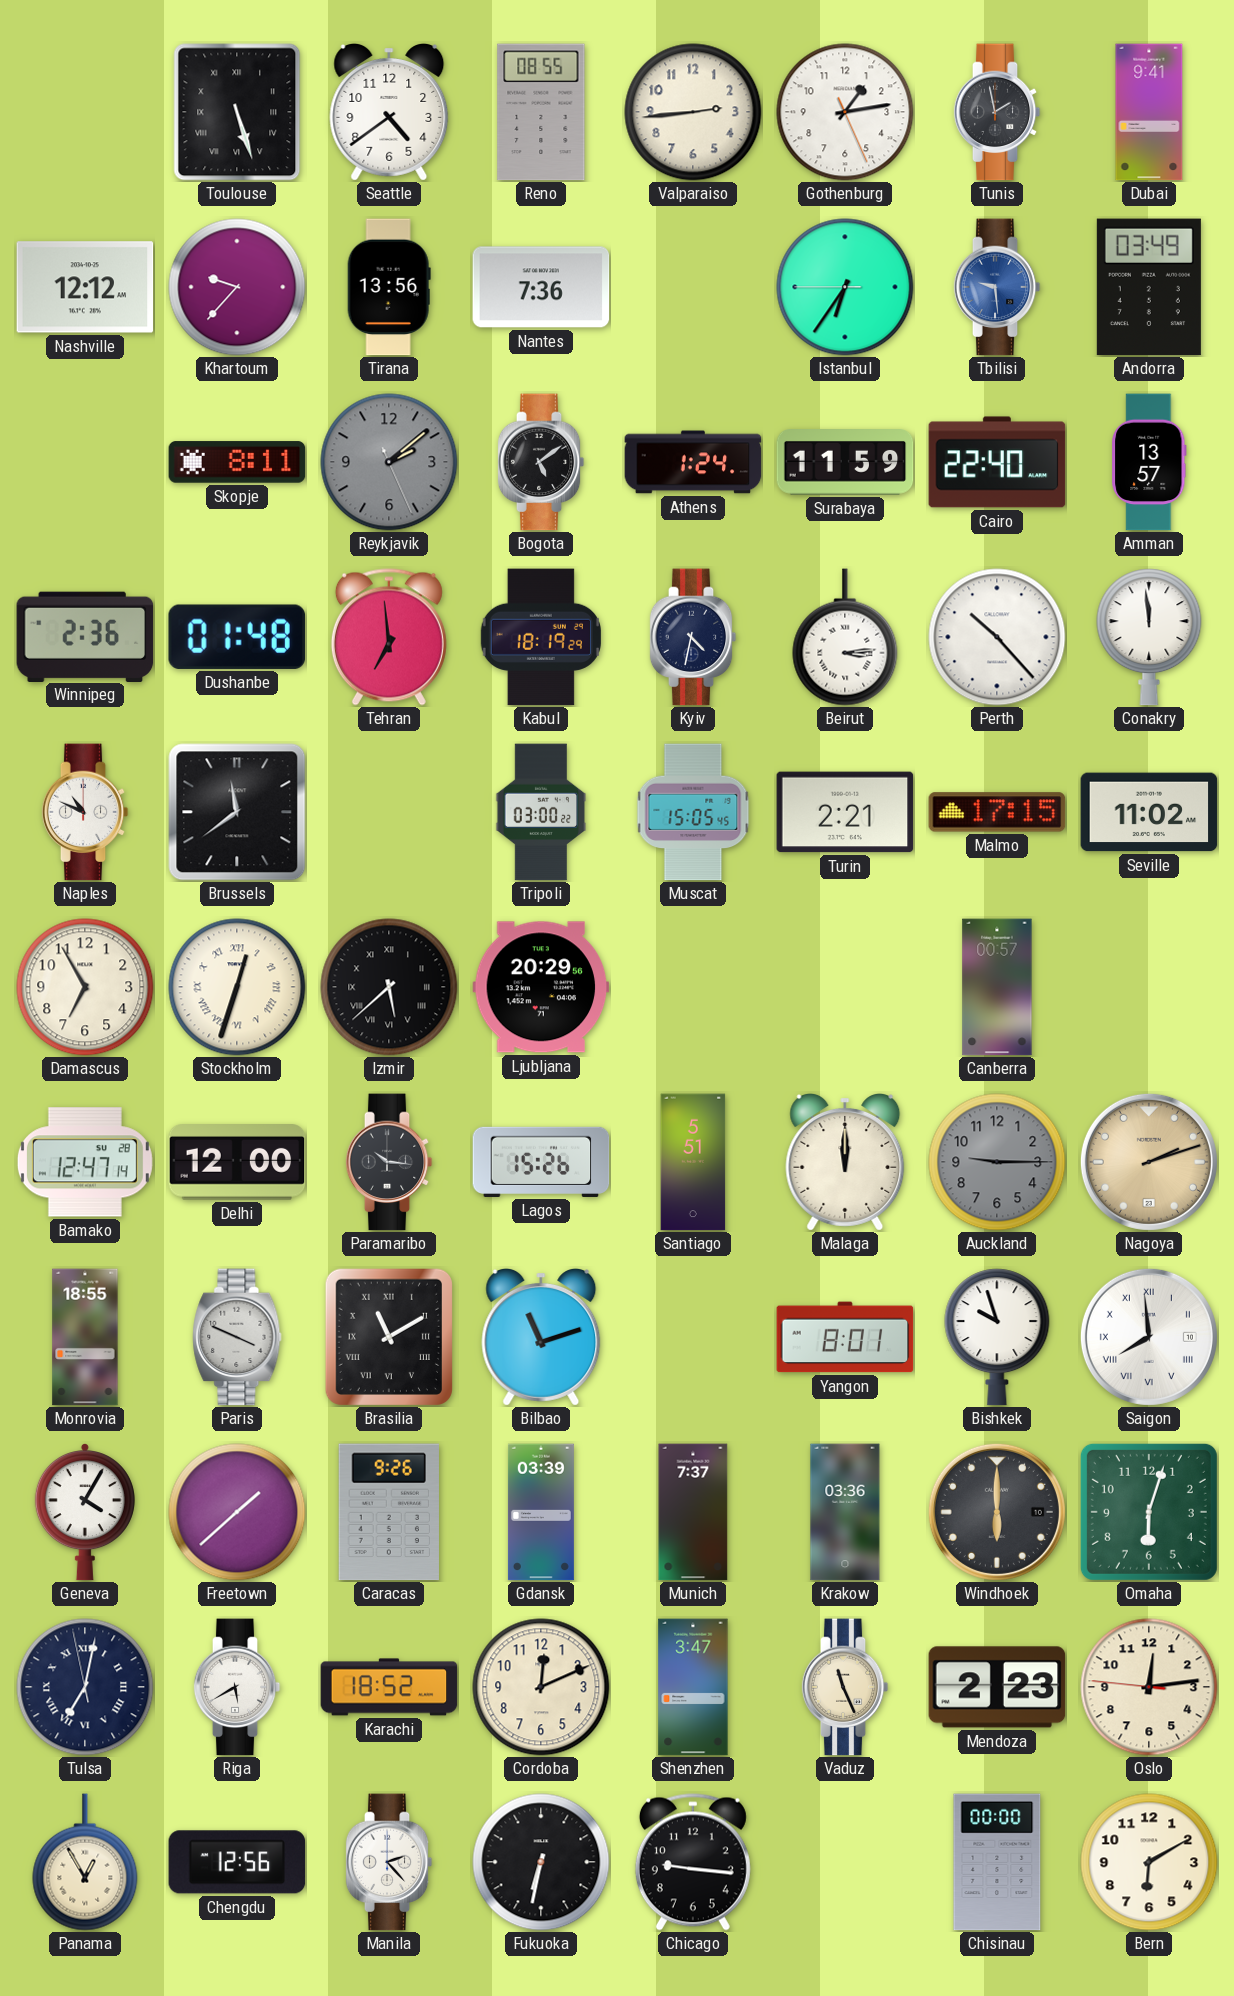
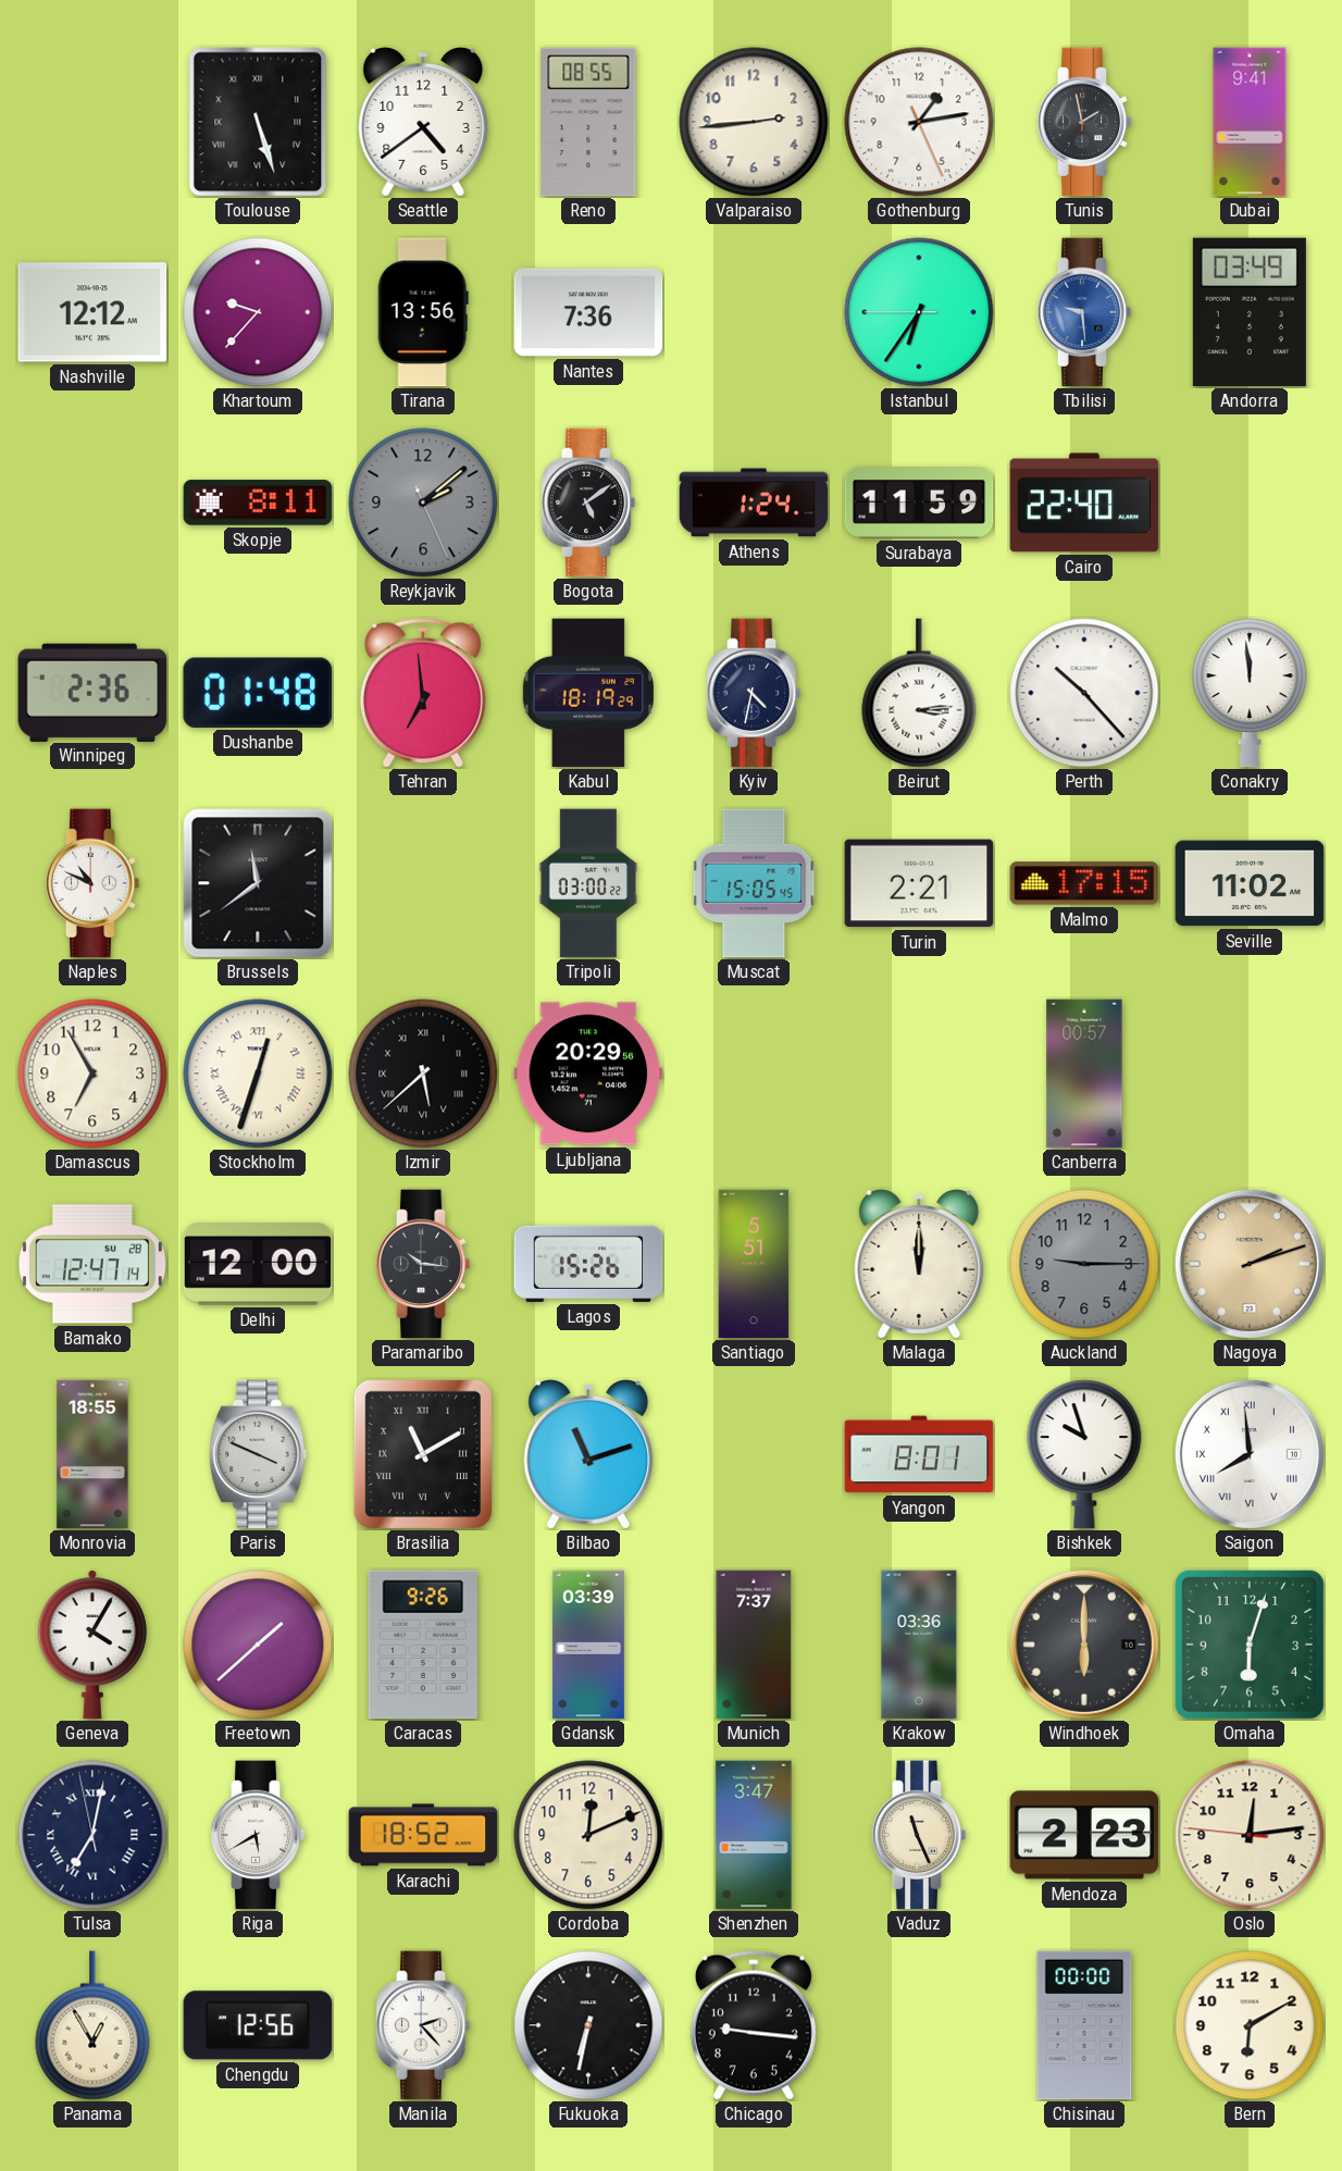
Amman: 13:57 -> none
